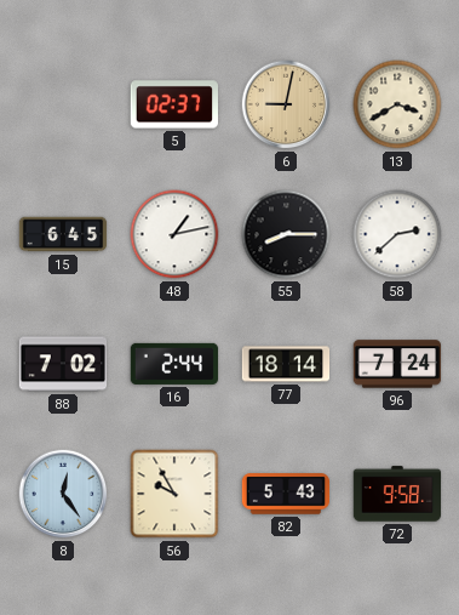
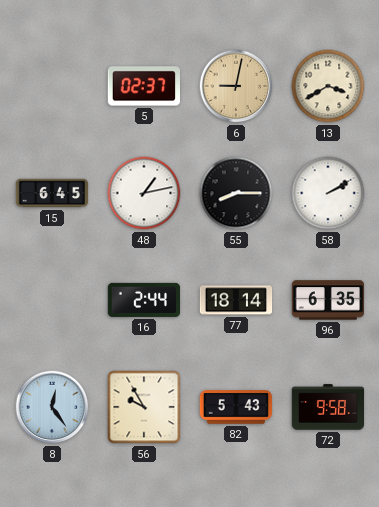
58: 2:38 -> 2:10
88: 7:02 -> none
96: 7:24 -> 6:35
